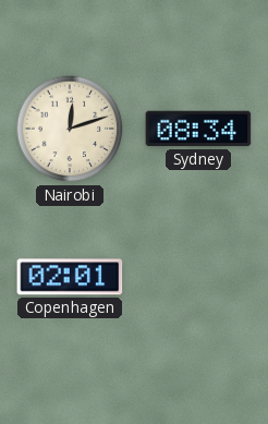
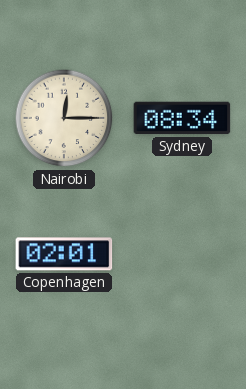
Nairobi: 12:12 -> 12:15
